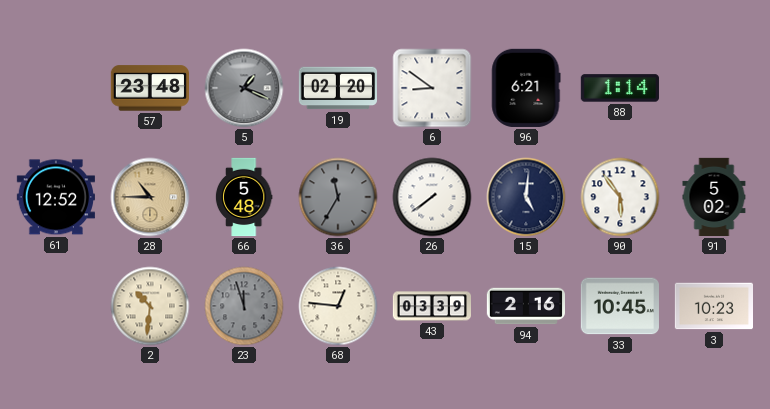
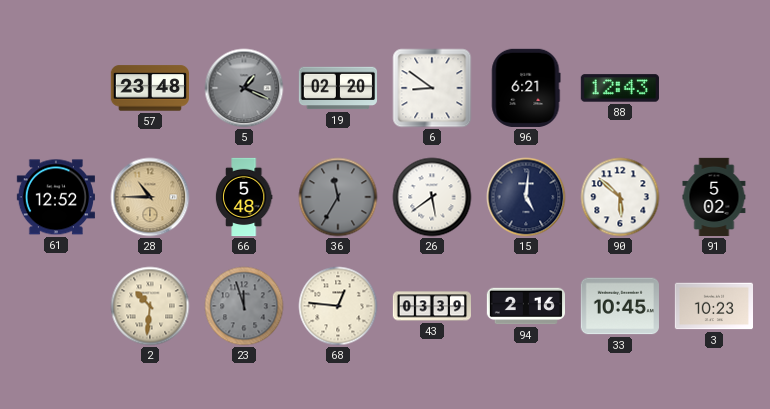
88: 1:14 -> 12:43
26: 7:39 -> 5:39
90: 5:54 -> 5:52
